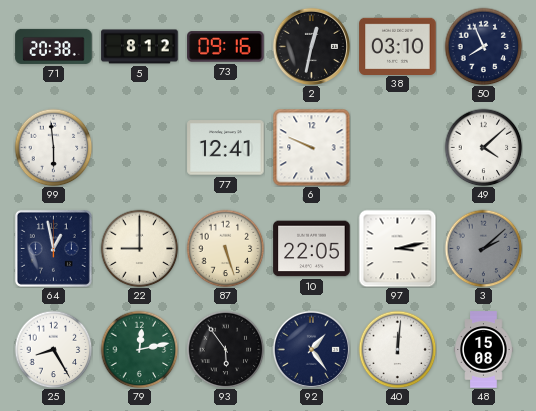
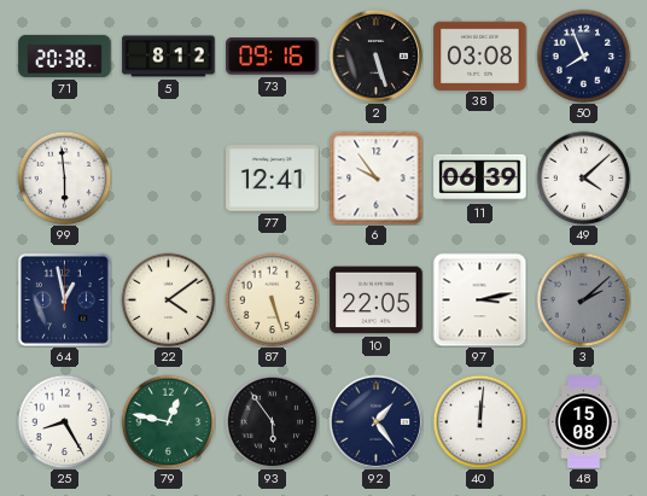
2: 12:32 -> 5:27
38: 03:10 -> 03:08
6: 9:49 -> 9:54
11: none -> 06:39
22: 9:00 -> 4:09
79: 12:13 -> 12:47
